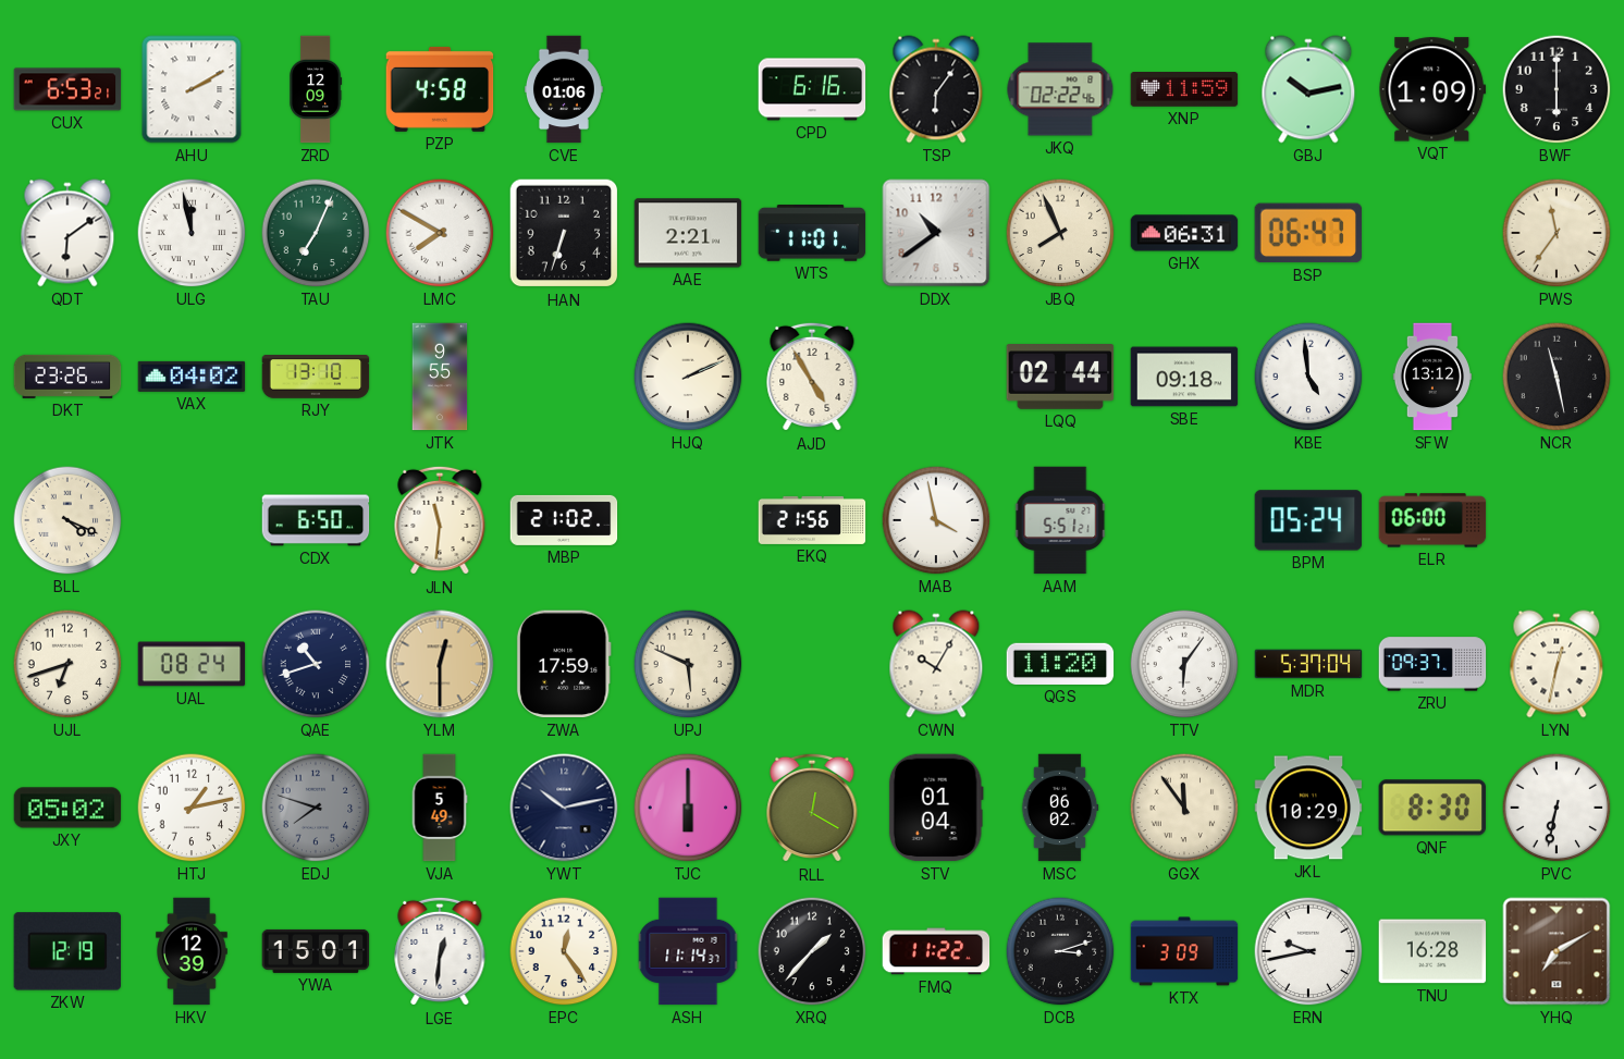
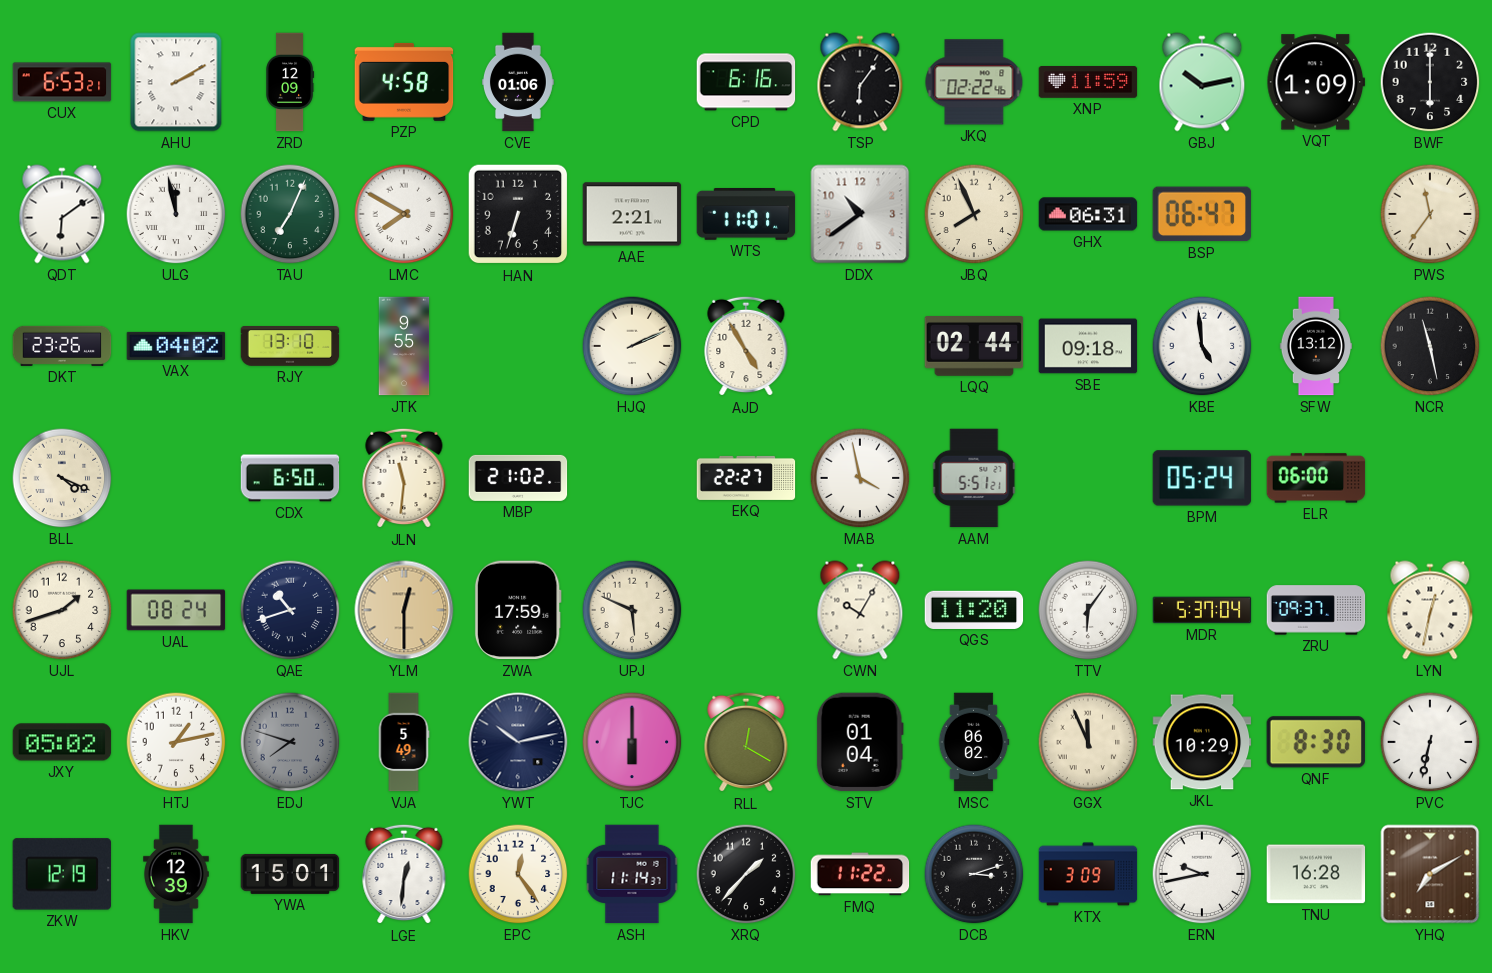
EKQ: 21:56 -> 22:27
UJL: 6:42 -> 1:42
GGX: 11:54 -> 11:56
